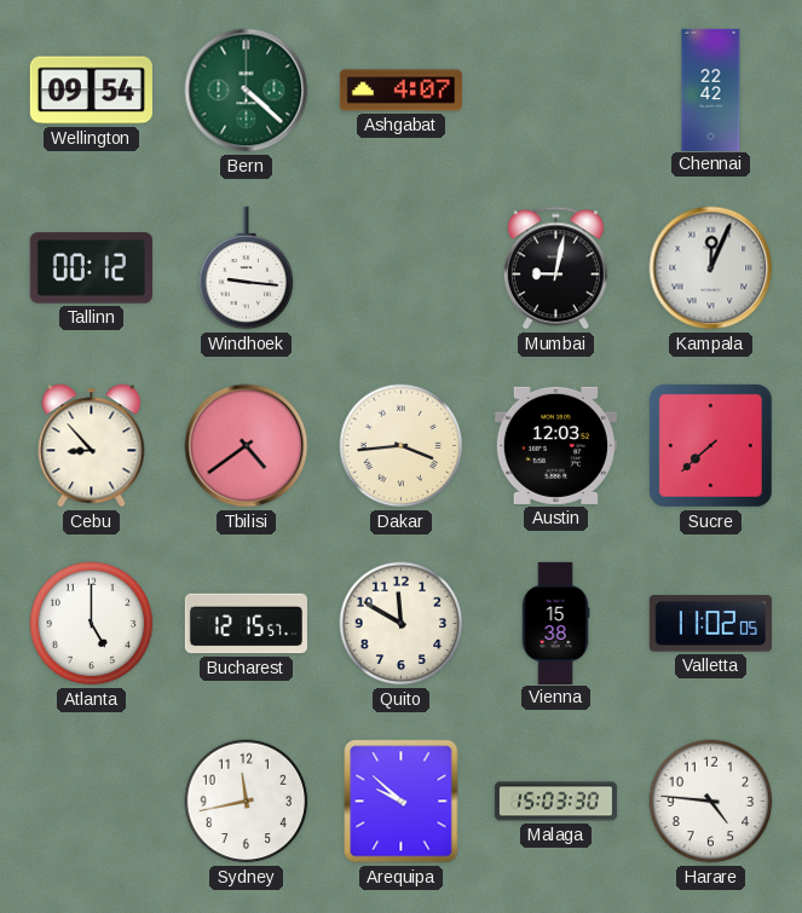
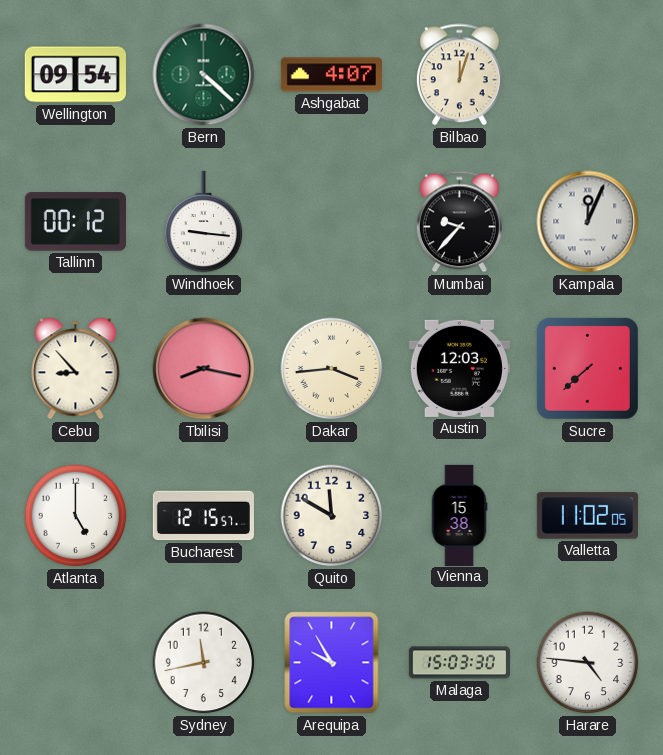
Bilbao: none -> 12:03
Chennai: 22:42 -> none
Mumbai: 9:02 -> 9:37
Tbilisi: 4:39 -> 8:17
Arequipa: 9:52 -> 9:55
